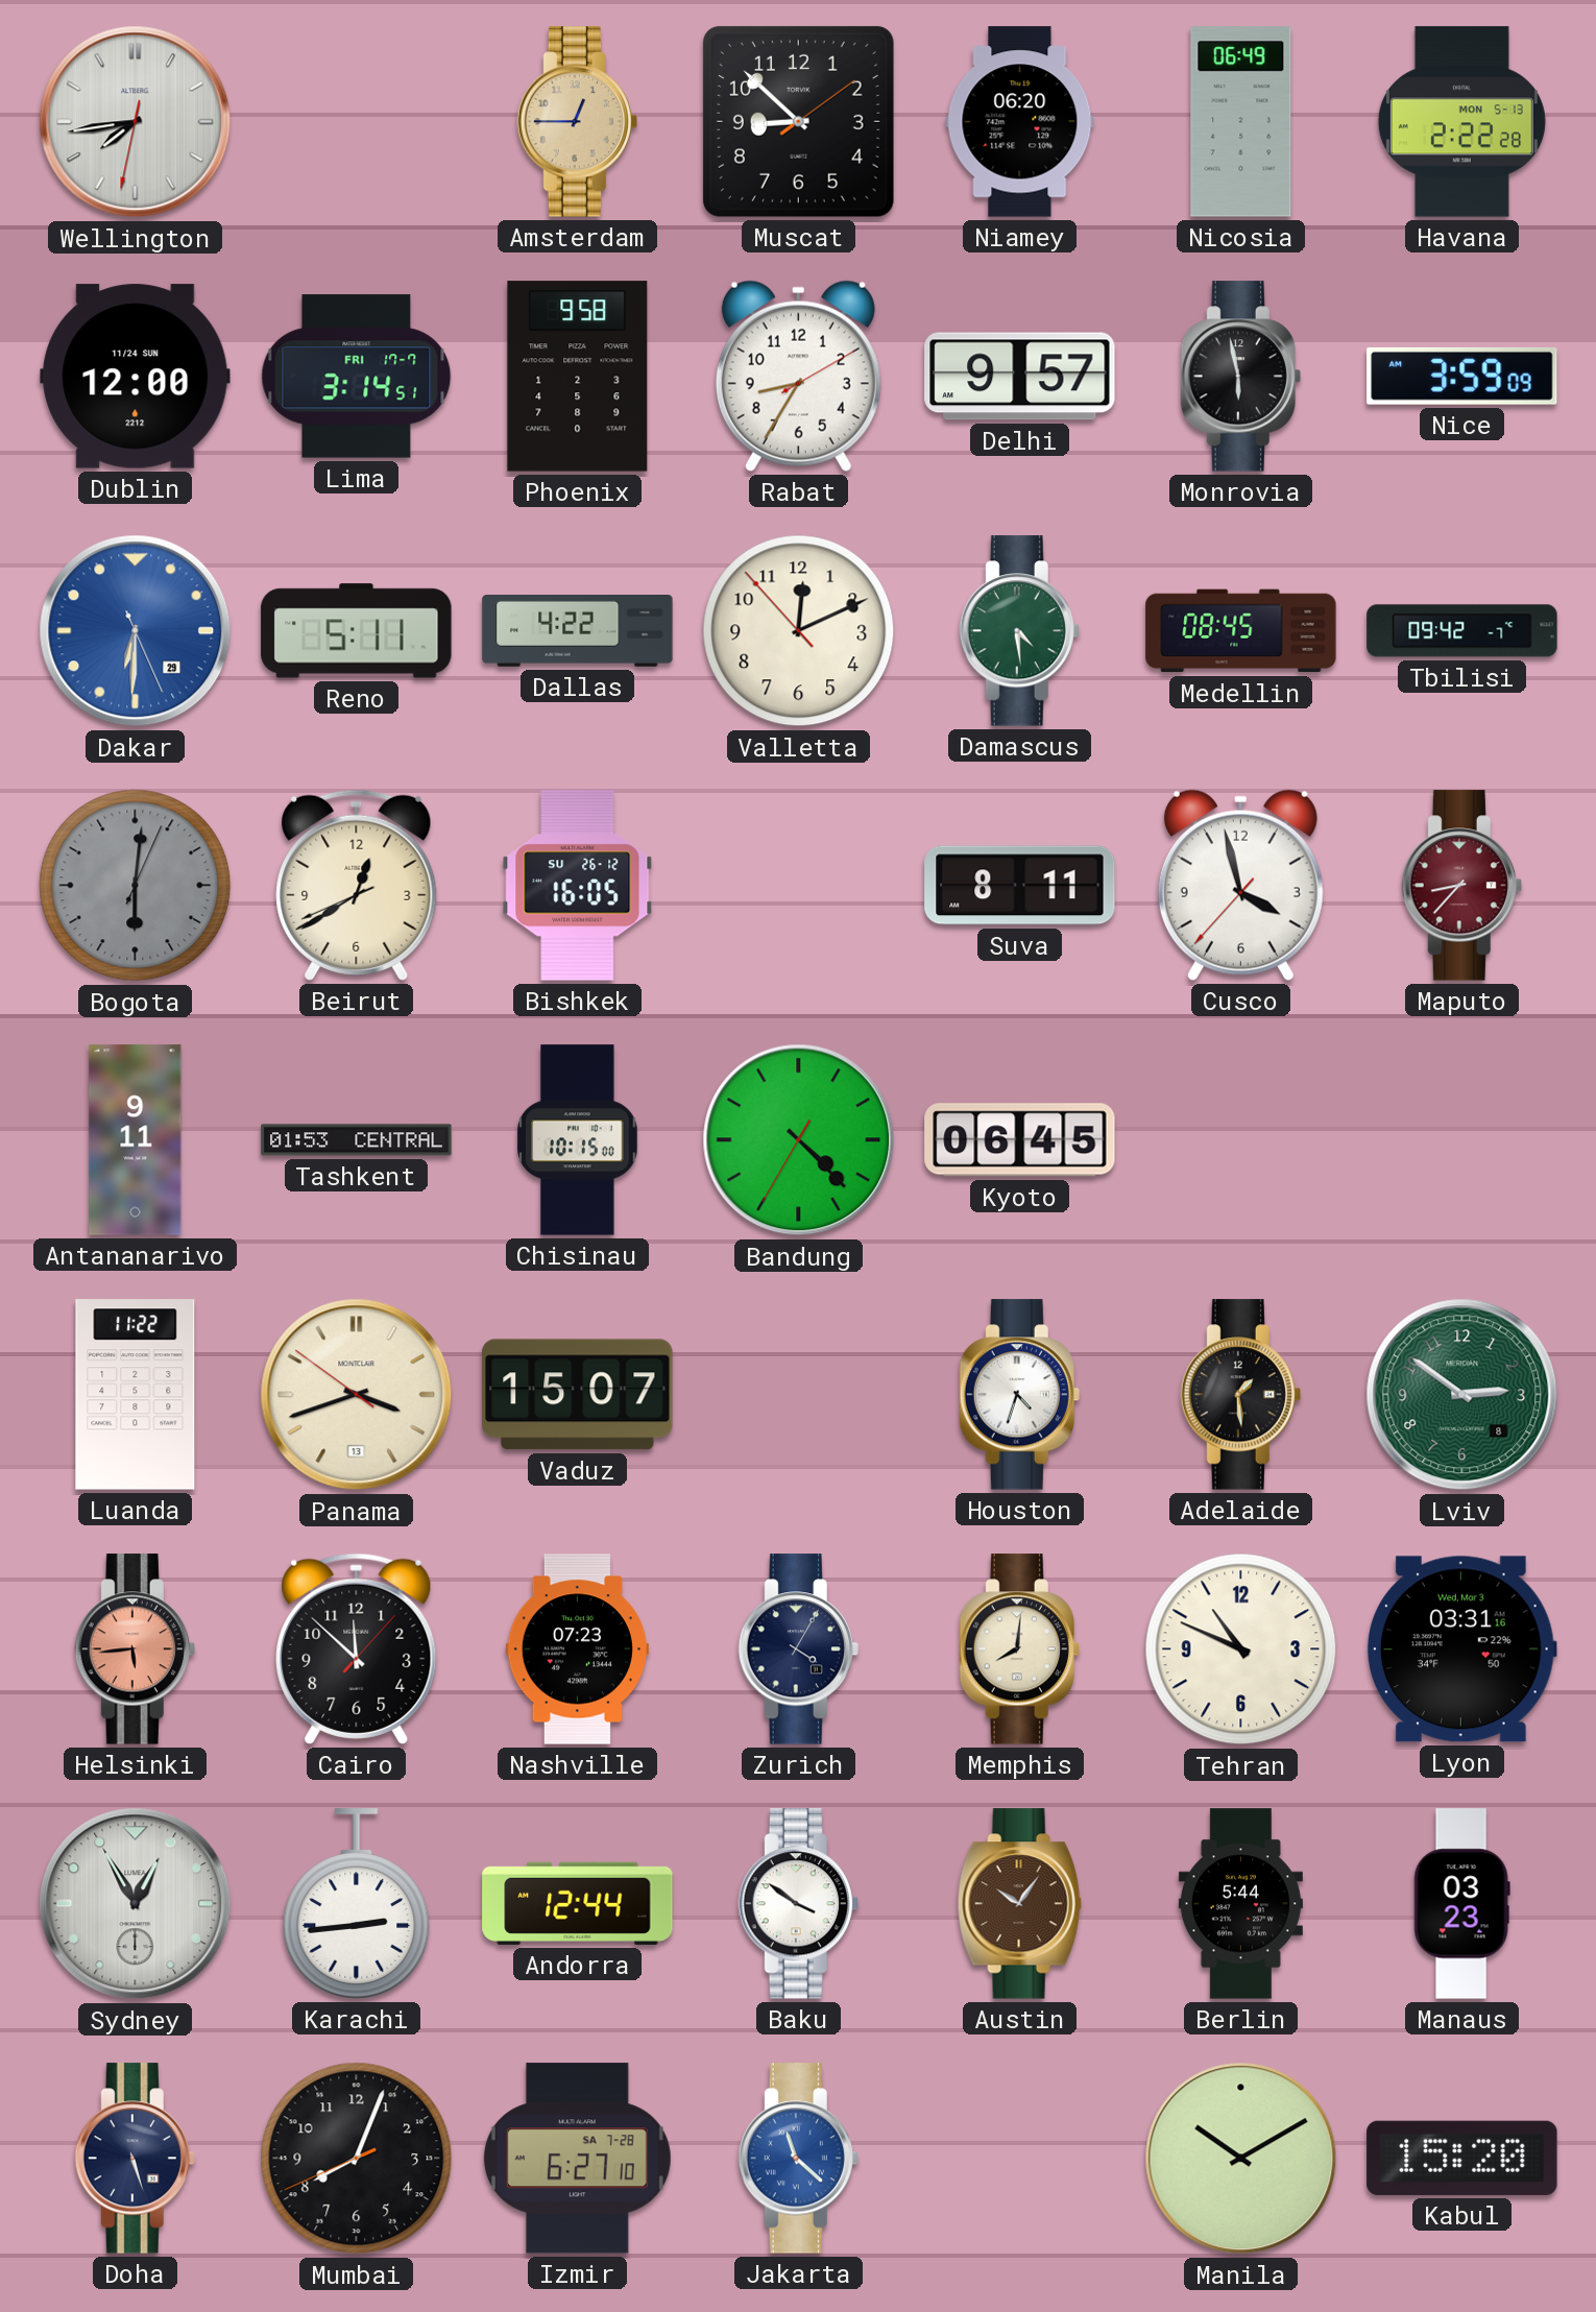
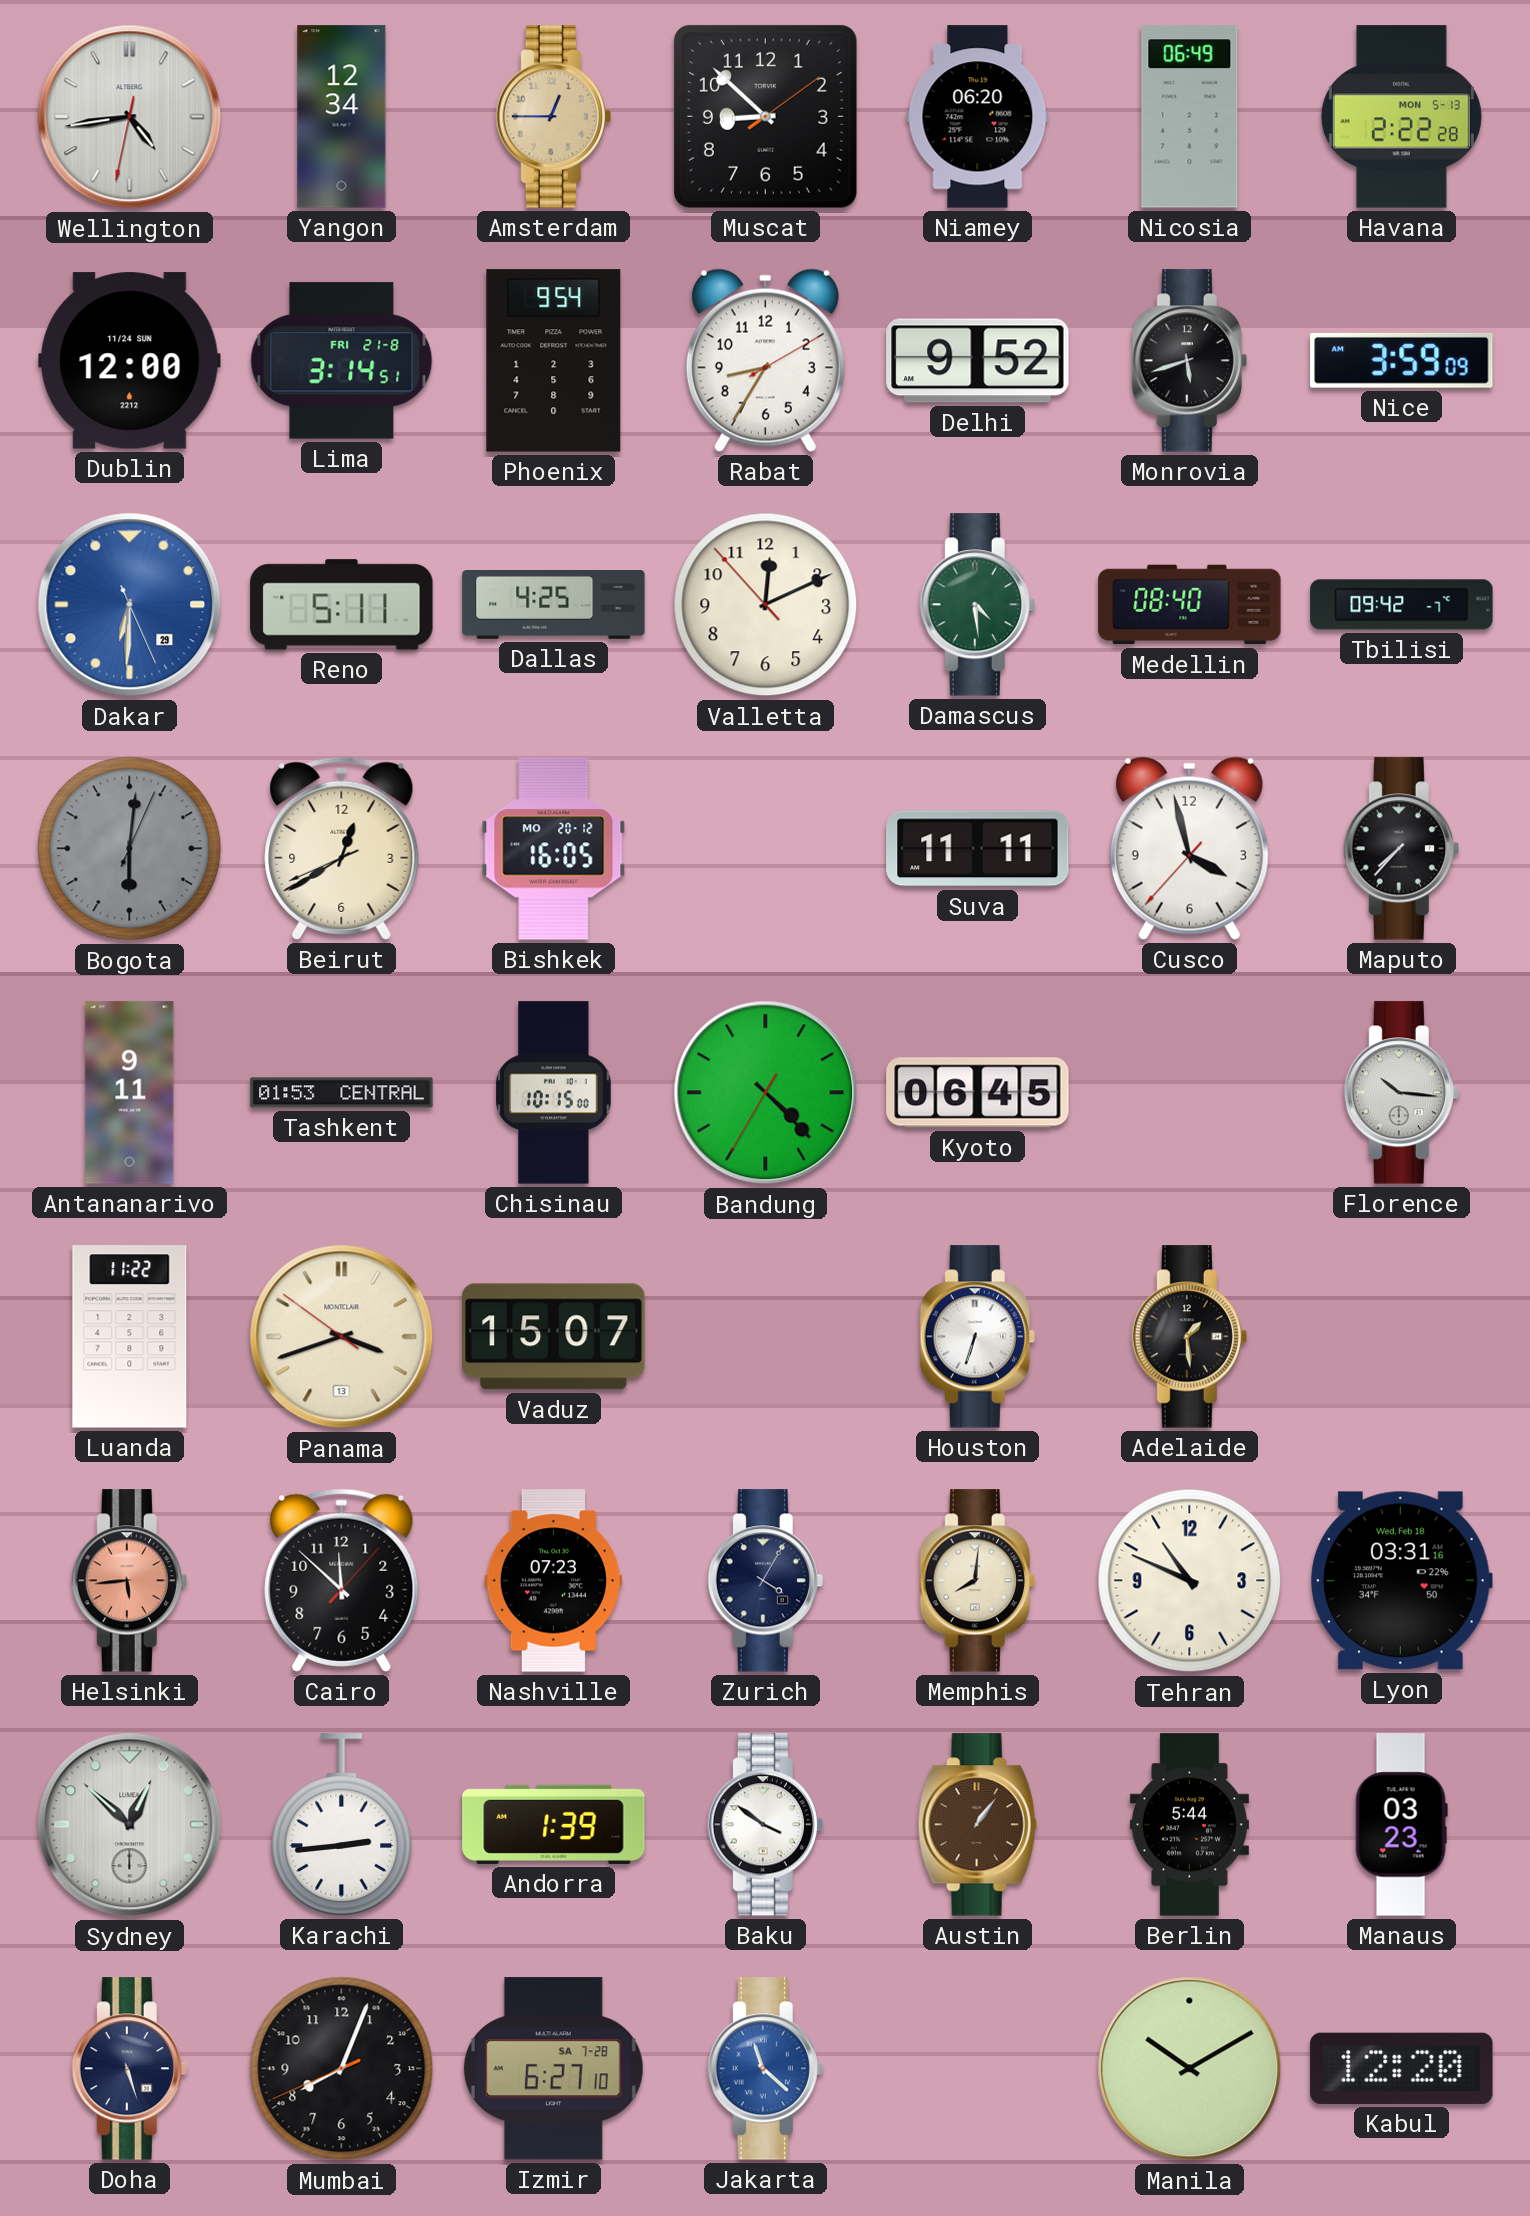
Wellington: 7:43 -> 4:43
Yangon: none -> 12:34
Lima date: FRI 17-7 -> FRI 21-8
Phoenix: 9:58 -> 9:54
Delhi: 9:57 -> 9:52
Monrovia: 5:58 -> 5:42
Dallas: 4:22 -> 4:25
Medellin: 08:45 -> 08:40
Bishkek date: SU 26-12 -> MO 20-12
Suva: 8:11 -> 11:11
Maputo: 8:37 -> 7:37
Maputo dial: burgundy -> black
Florence: none -> 10:16
Houston: 4:33 -> 6:33
Lviv: 2:51 -> none
Lyon date: Wed, Mar 3 -> Wed, Feb 18
Sydney: 12:55 -> 12:52
Andorra: 12:44 -> 1:39
Austin: 10:06 -> 1:06
Kabul: 15:20 -> 12:20
